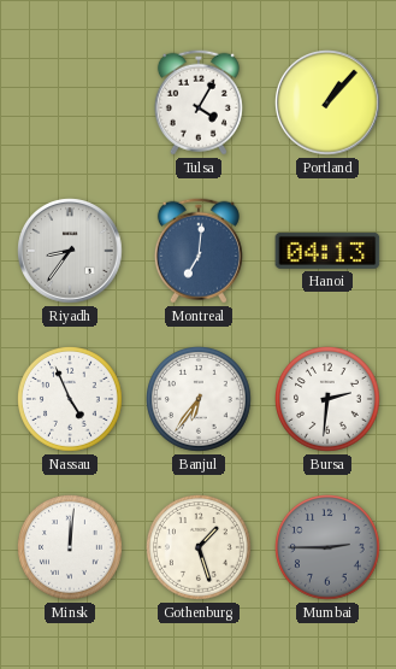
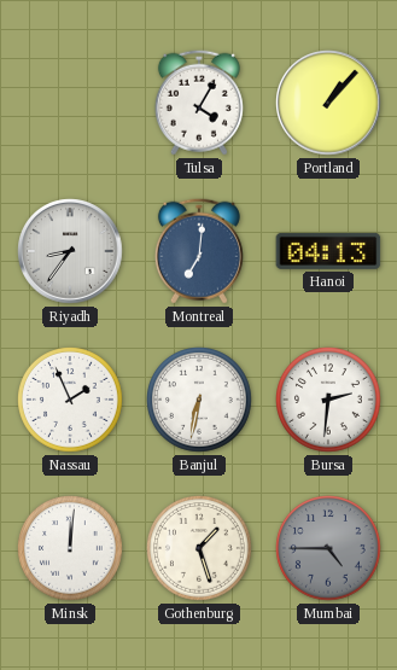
Nassau: 4:56 -> 1:56
Banjul: 6:36 -> 6:32
Mumbai: 2:45 -> 4:45
